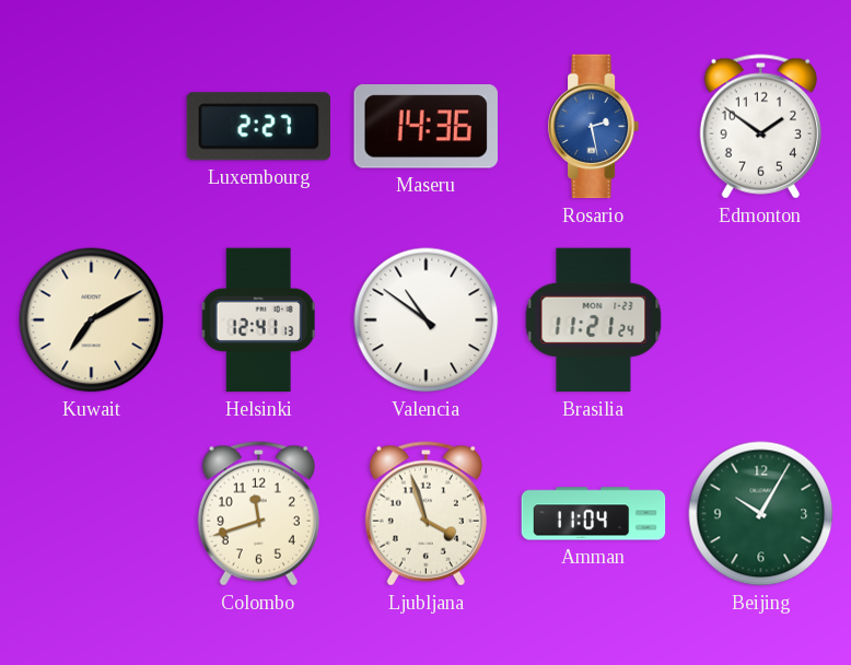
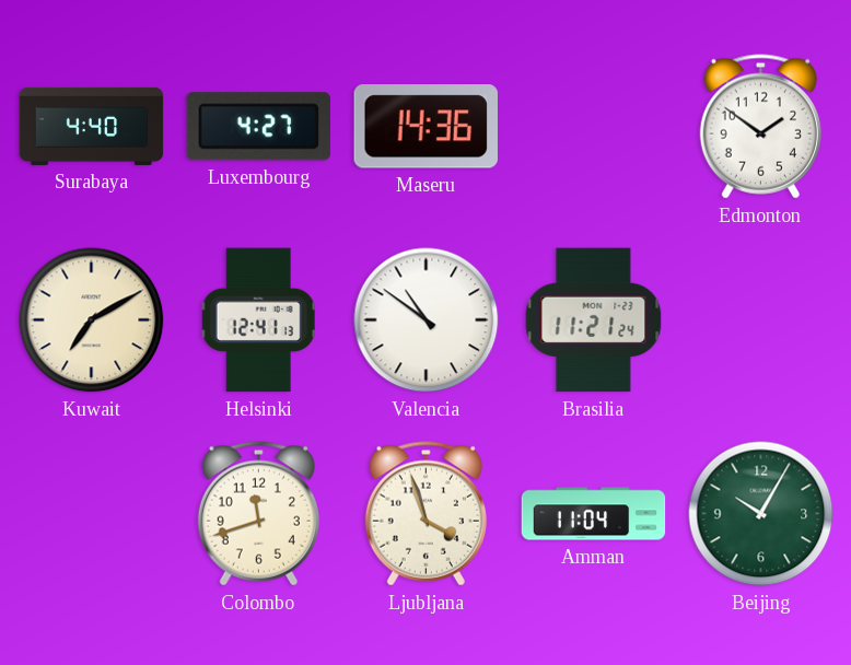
Surabaya: none -> 4:40
Luxembourg: 2:27 -> 4:27
Rosario: 2:28 -> none
